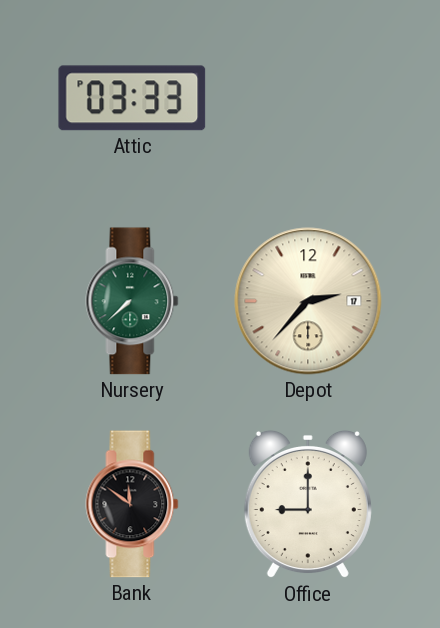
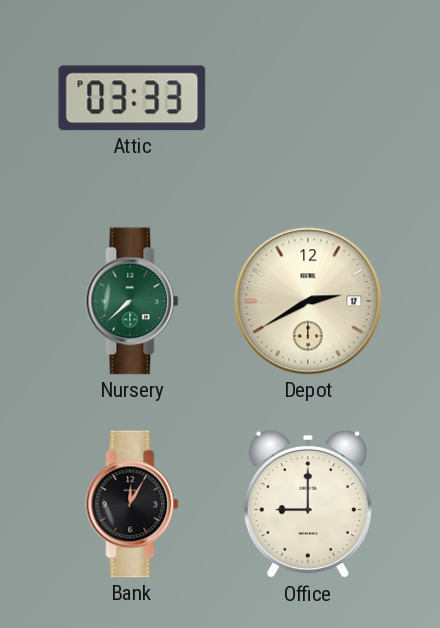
Depot: 2:37 -> 2:40
Bank: 11:51 -> 12:05
